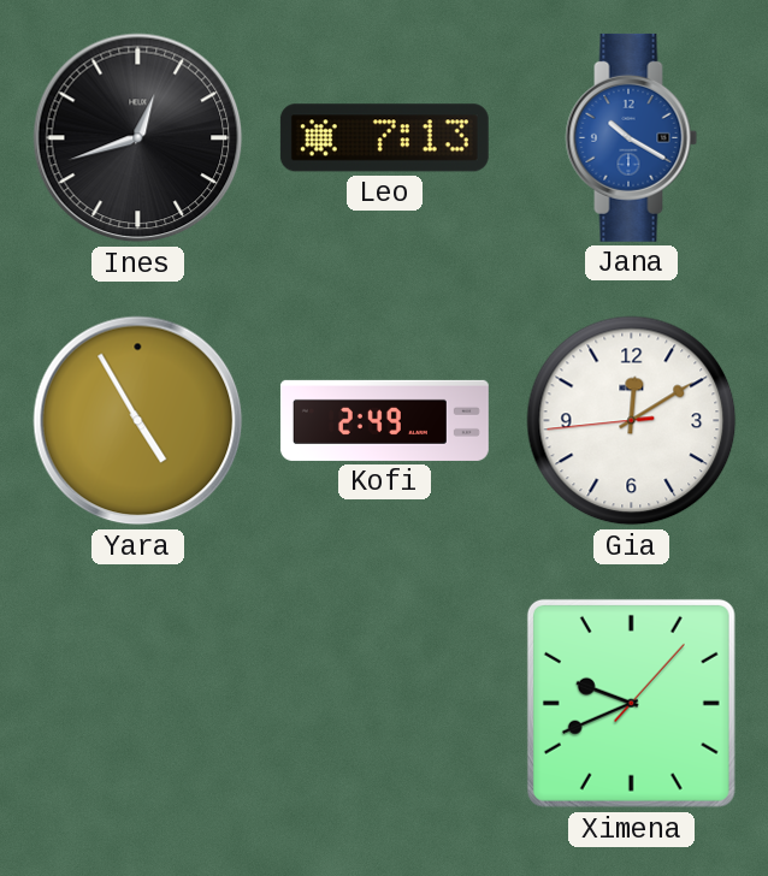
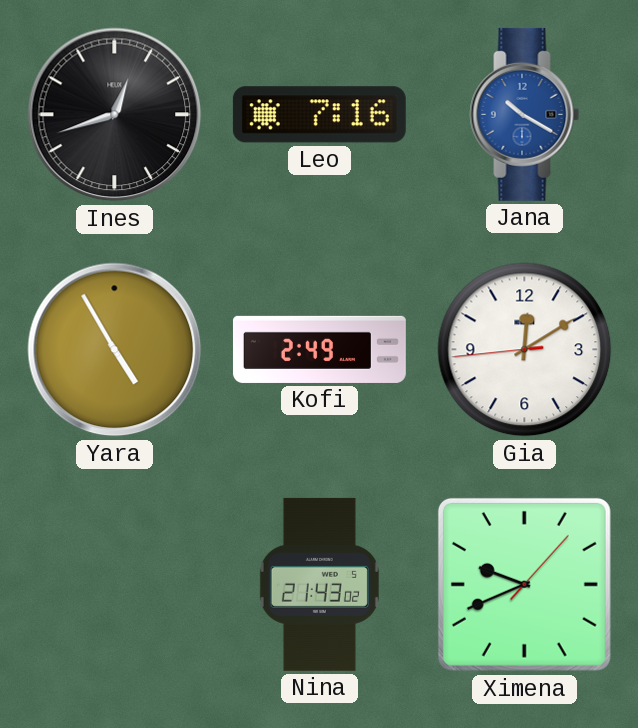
Leo: 7:13 -> 7:16
Nina: none -> 21:43
